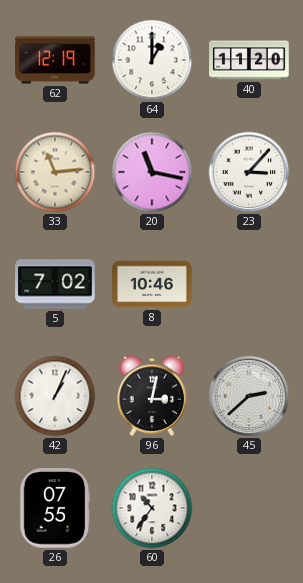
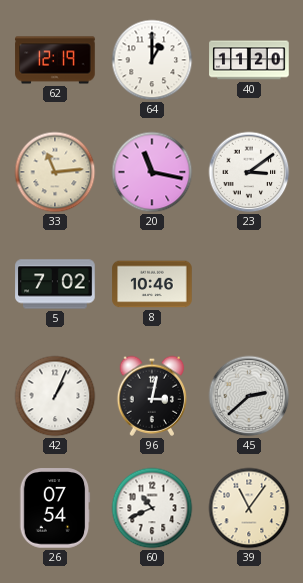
23: 3:07 -> 3:09
26: 07:55 -> 07:54
60: 10:36 -> 10:41
39: none -> 11:06
